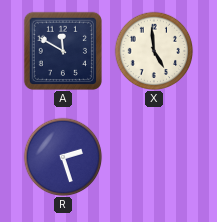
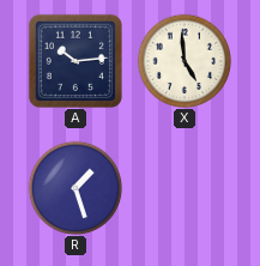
A: 11:50 -> 10:14
R: 2:27 -> 1:27
